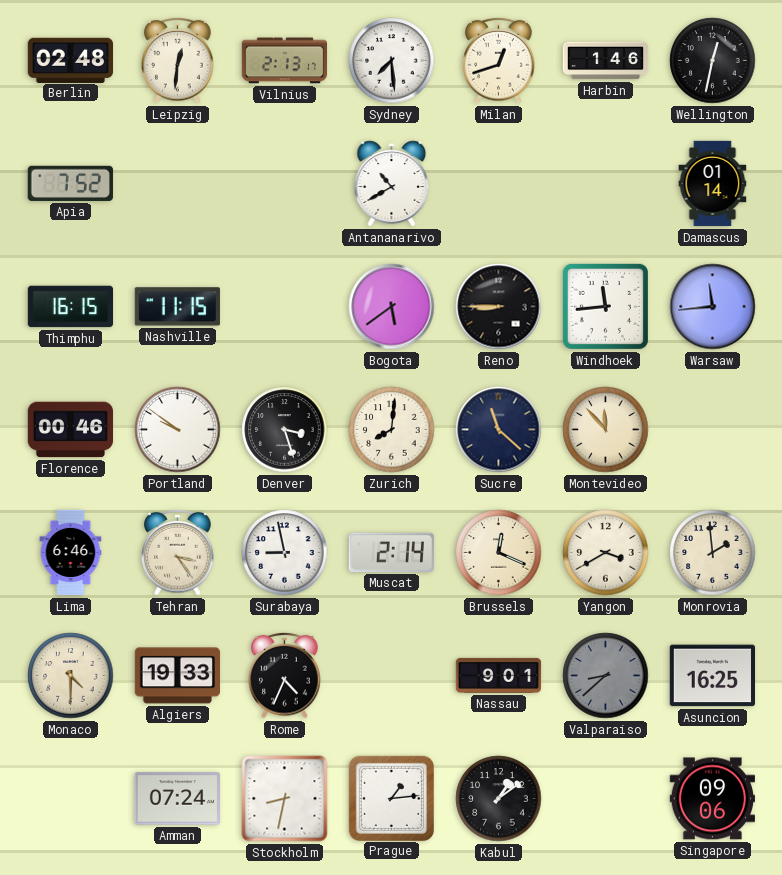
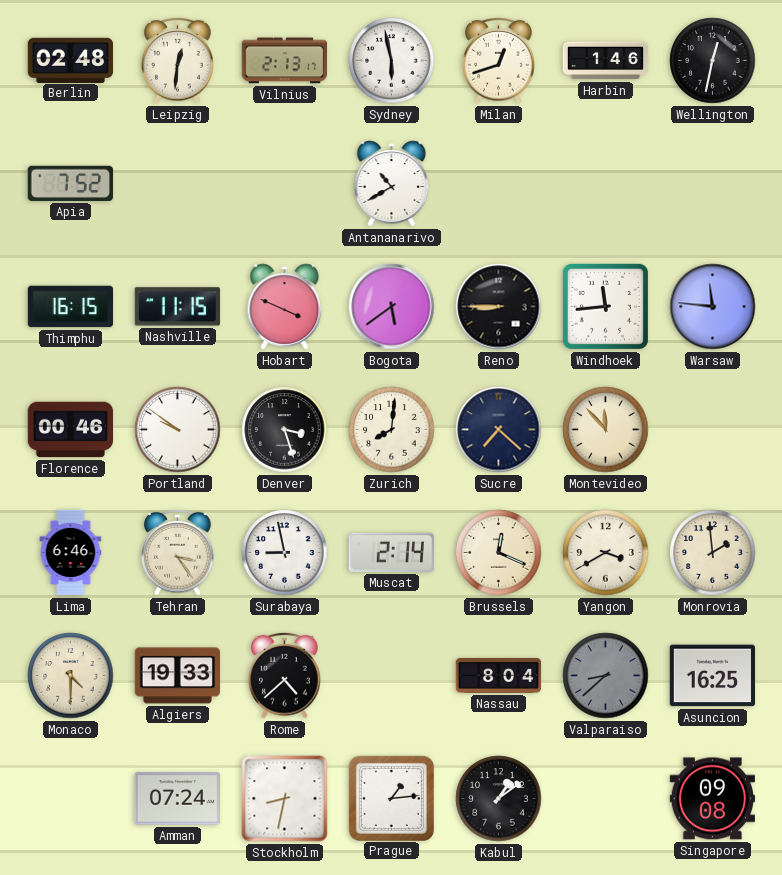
Sydney: 7:29 -> 5:58
Damascus: 01:14 -> none
Hobart: none -> 3:49
Warsaw: 11:44 -> 11:46
Sucre: 11:22 -> 7:22
Rome: 4:34 -> 4:38
Nassau: 9:01 -> 8:04
Singapore: 09:06 -> 09:08
